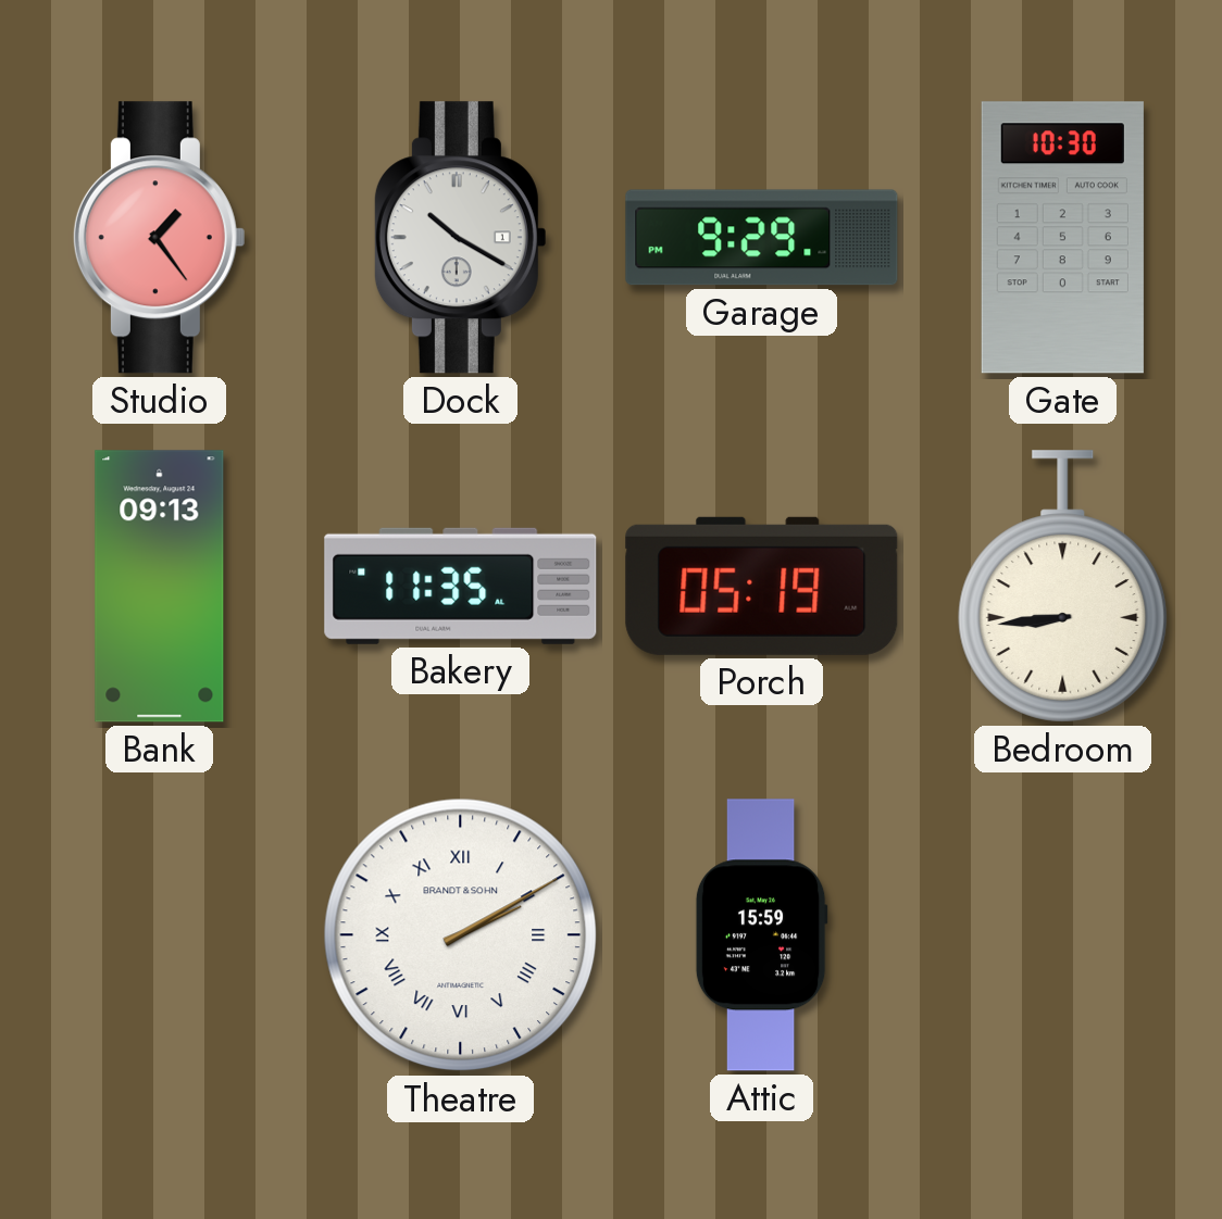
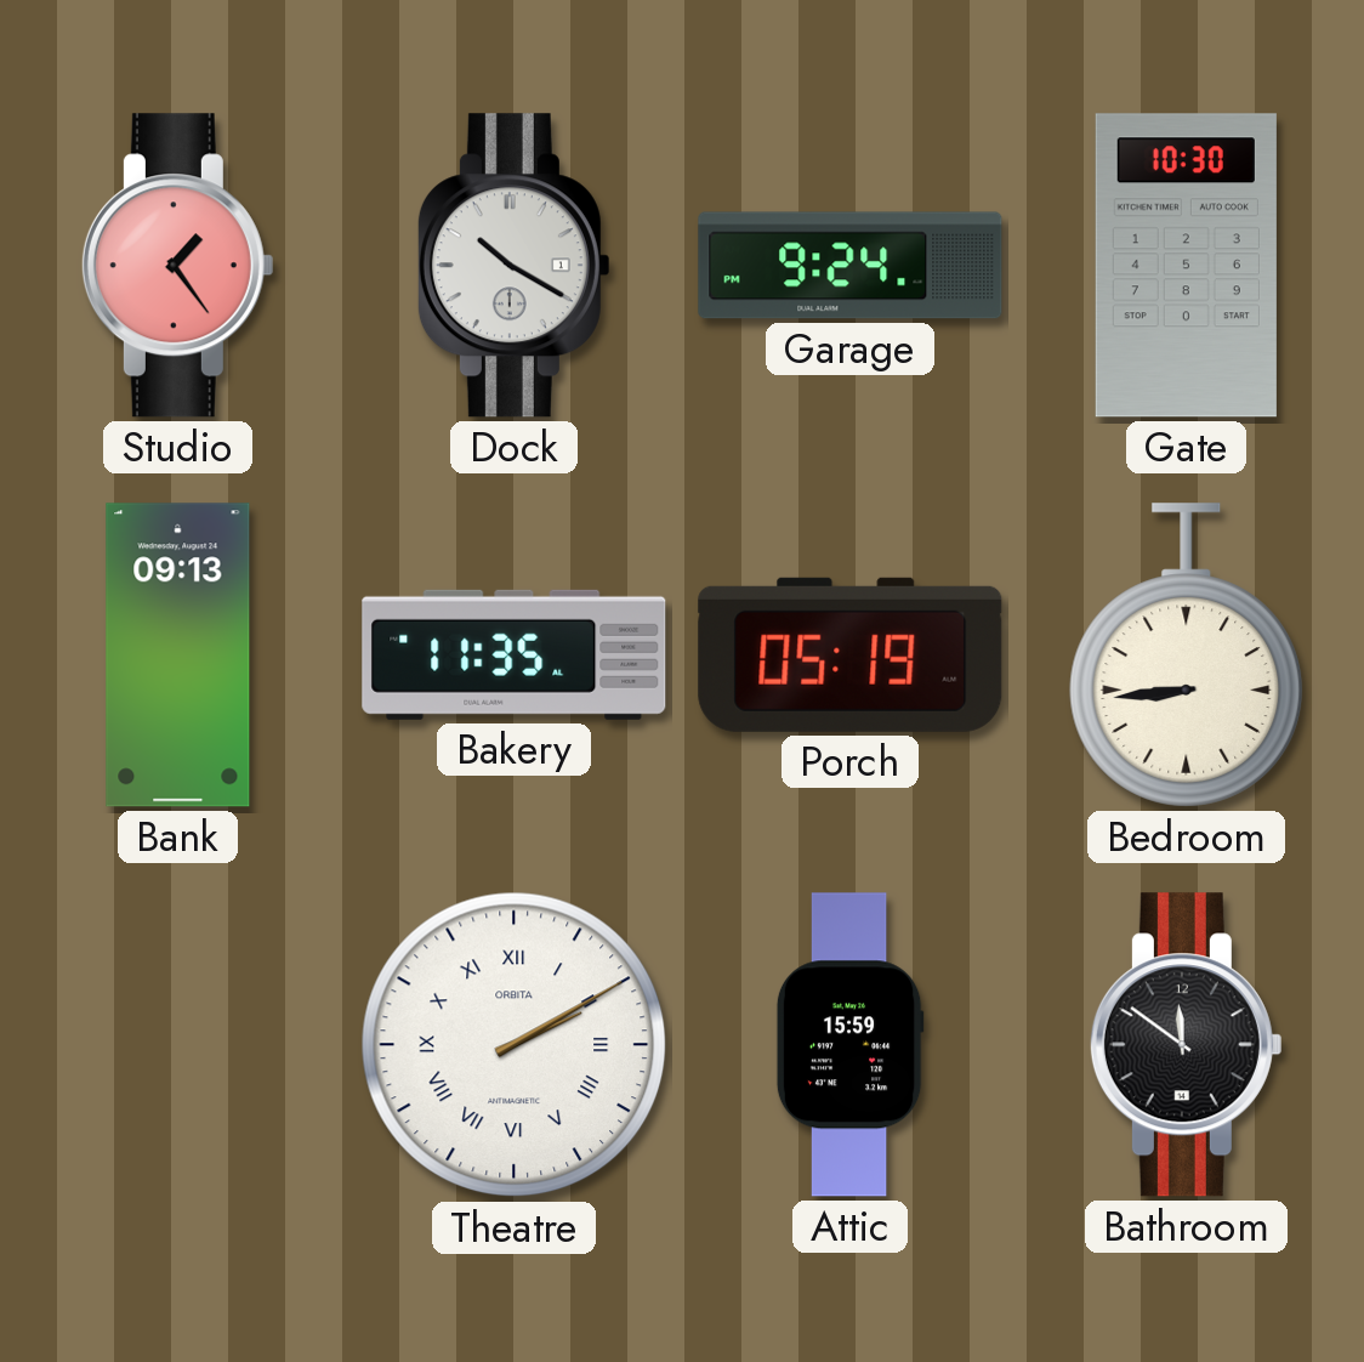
Garage: 9:29 -> 9:24
Theatre brand: BRANDT & SOHN -> ORBITA
Bathroom: none -> 11:51
